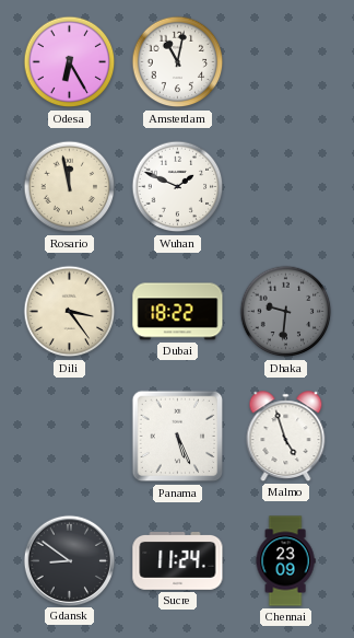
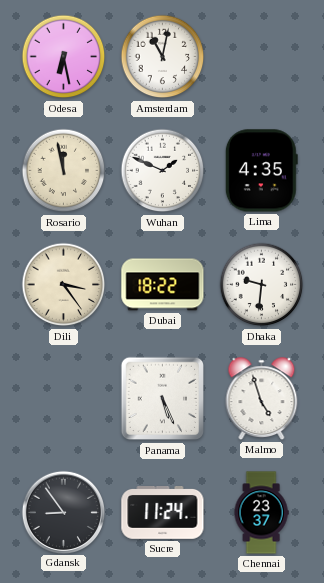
Odesa: 6:25 -> 6:28
Lima: none -> 4:35
Dhaka dial: grey -> white
Gdansk: 8:51 -> 8:54
Chennai: 23:09 -> 23:37
